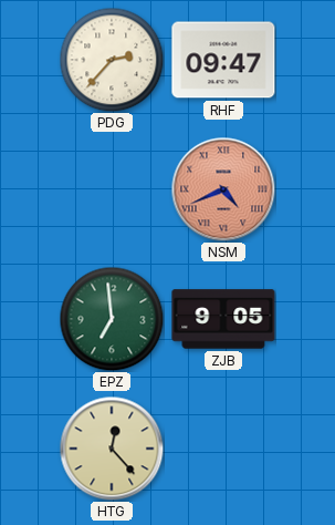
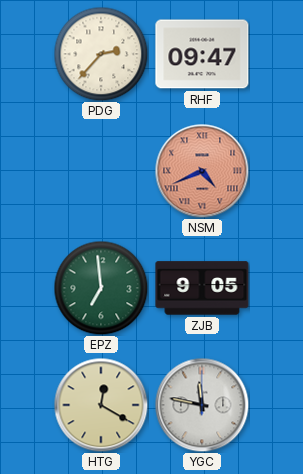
HTG: 12:23 -> 12:20
YGC: none -> 11:47
